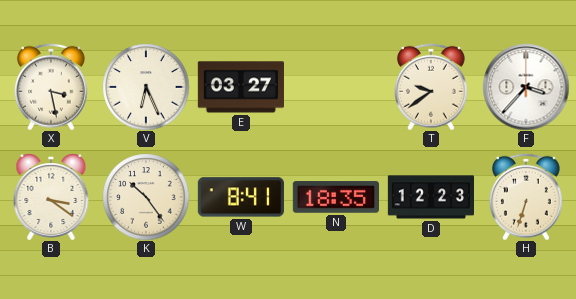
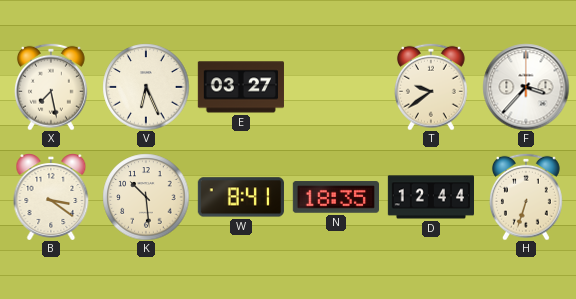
X: 3:28 -> 7:28
K: 10:24 -> 10:29
D: 12:23 -> 12:44
